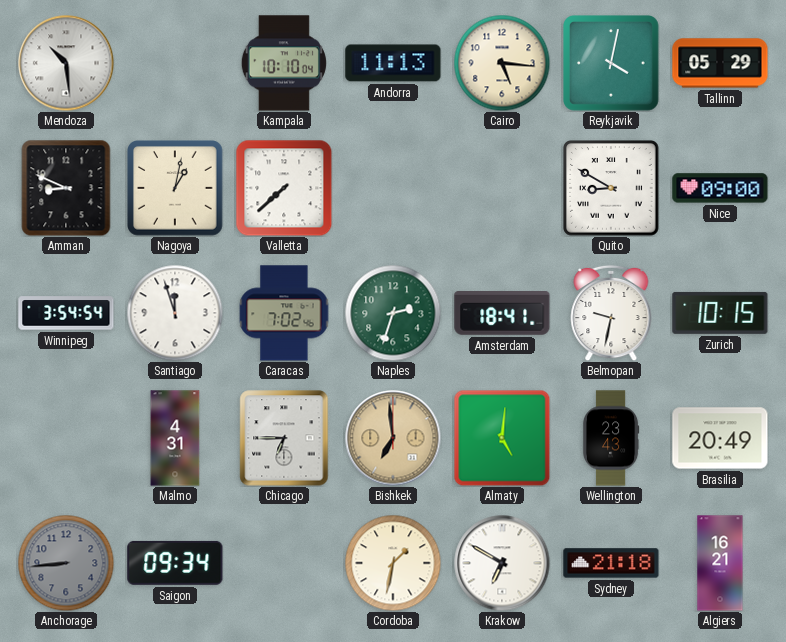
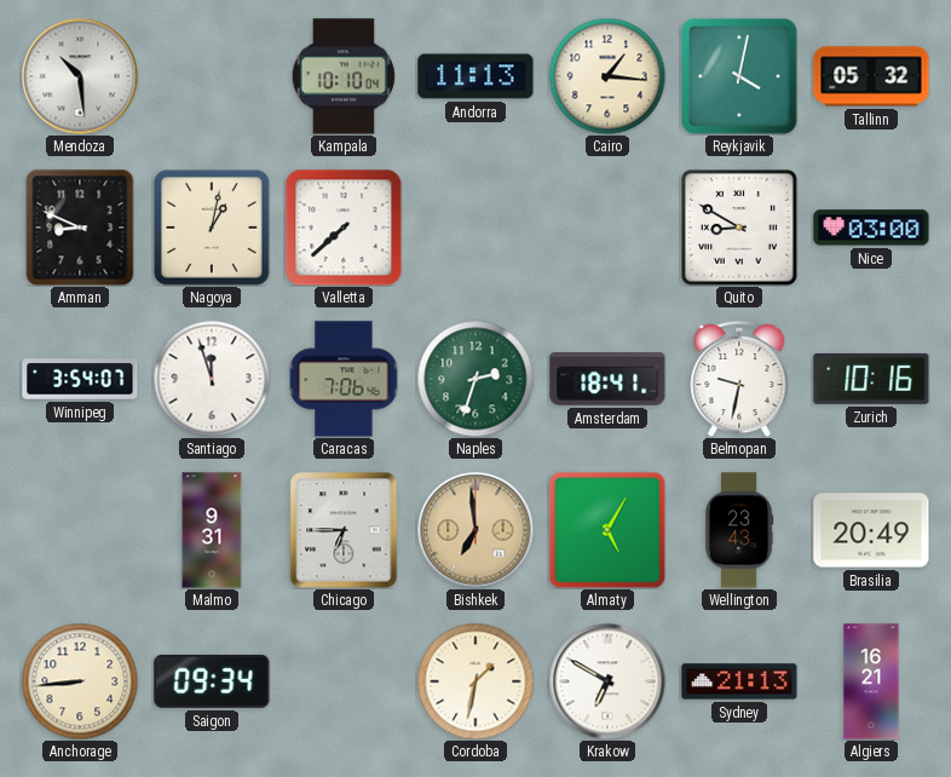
Cairo: 5:16 -> 1:16
Tallinn: 05:29 -> 05:32
Nice: 09:00 -> 03:00
Winnipeg: 3:54:54 -> 3:54:07
Caracas: 7:02 -> 7:06
Zurich: 10:15 -> 10:16
Malmo: 4:31 -> 9:31
Almaty: 5:01 -> 5:05
Anchorage dial: grey -> cream
Sydney: 21:18 -> 21:13
